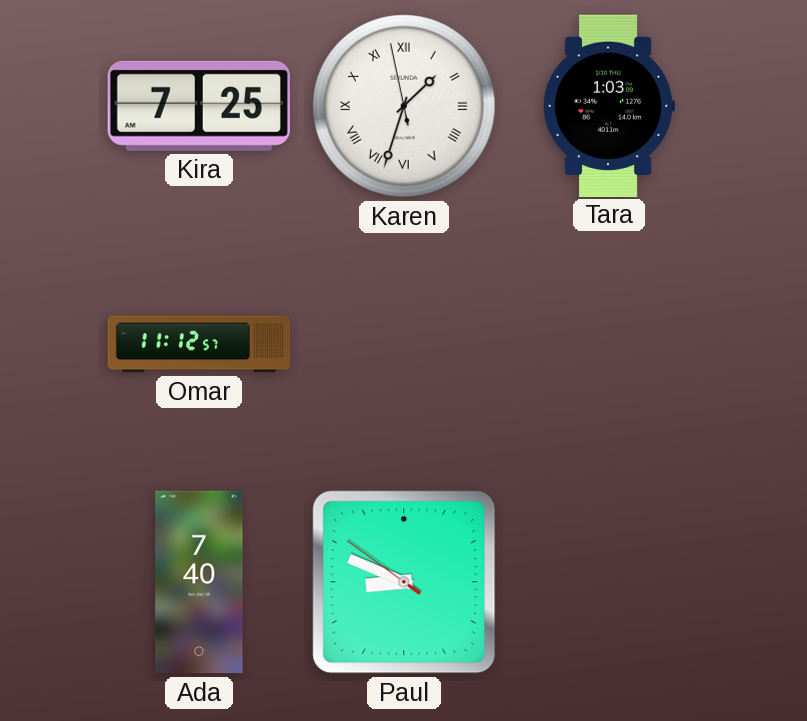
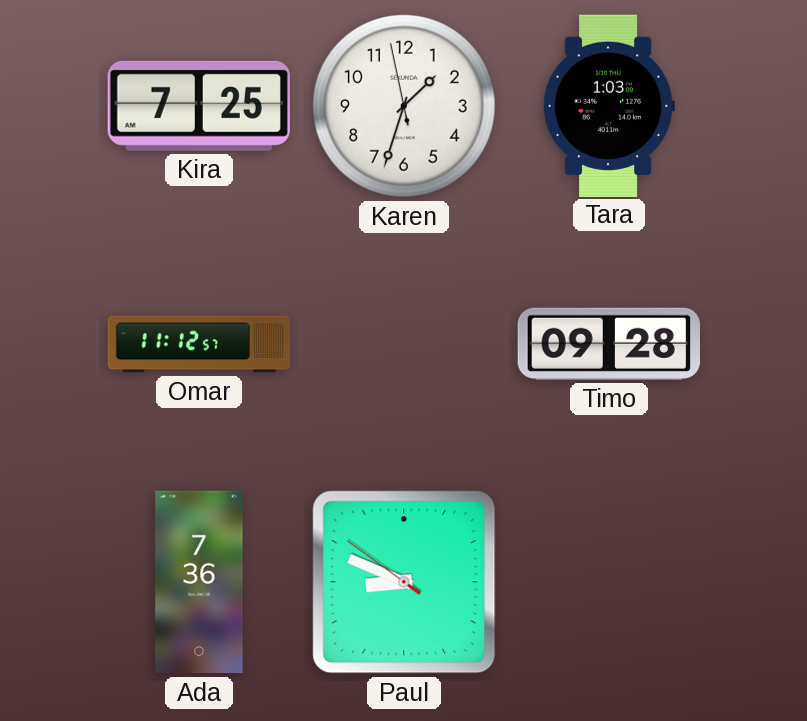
Karen numerals: Roman -> Arabic
Timo: none -> 09:28
Ada: 7:40 -> 7:36
